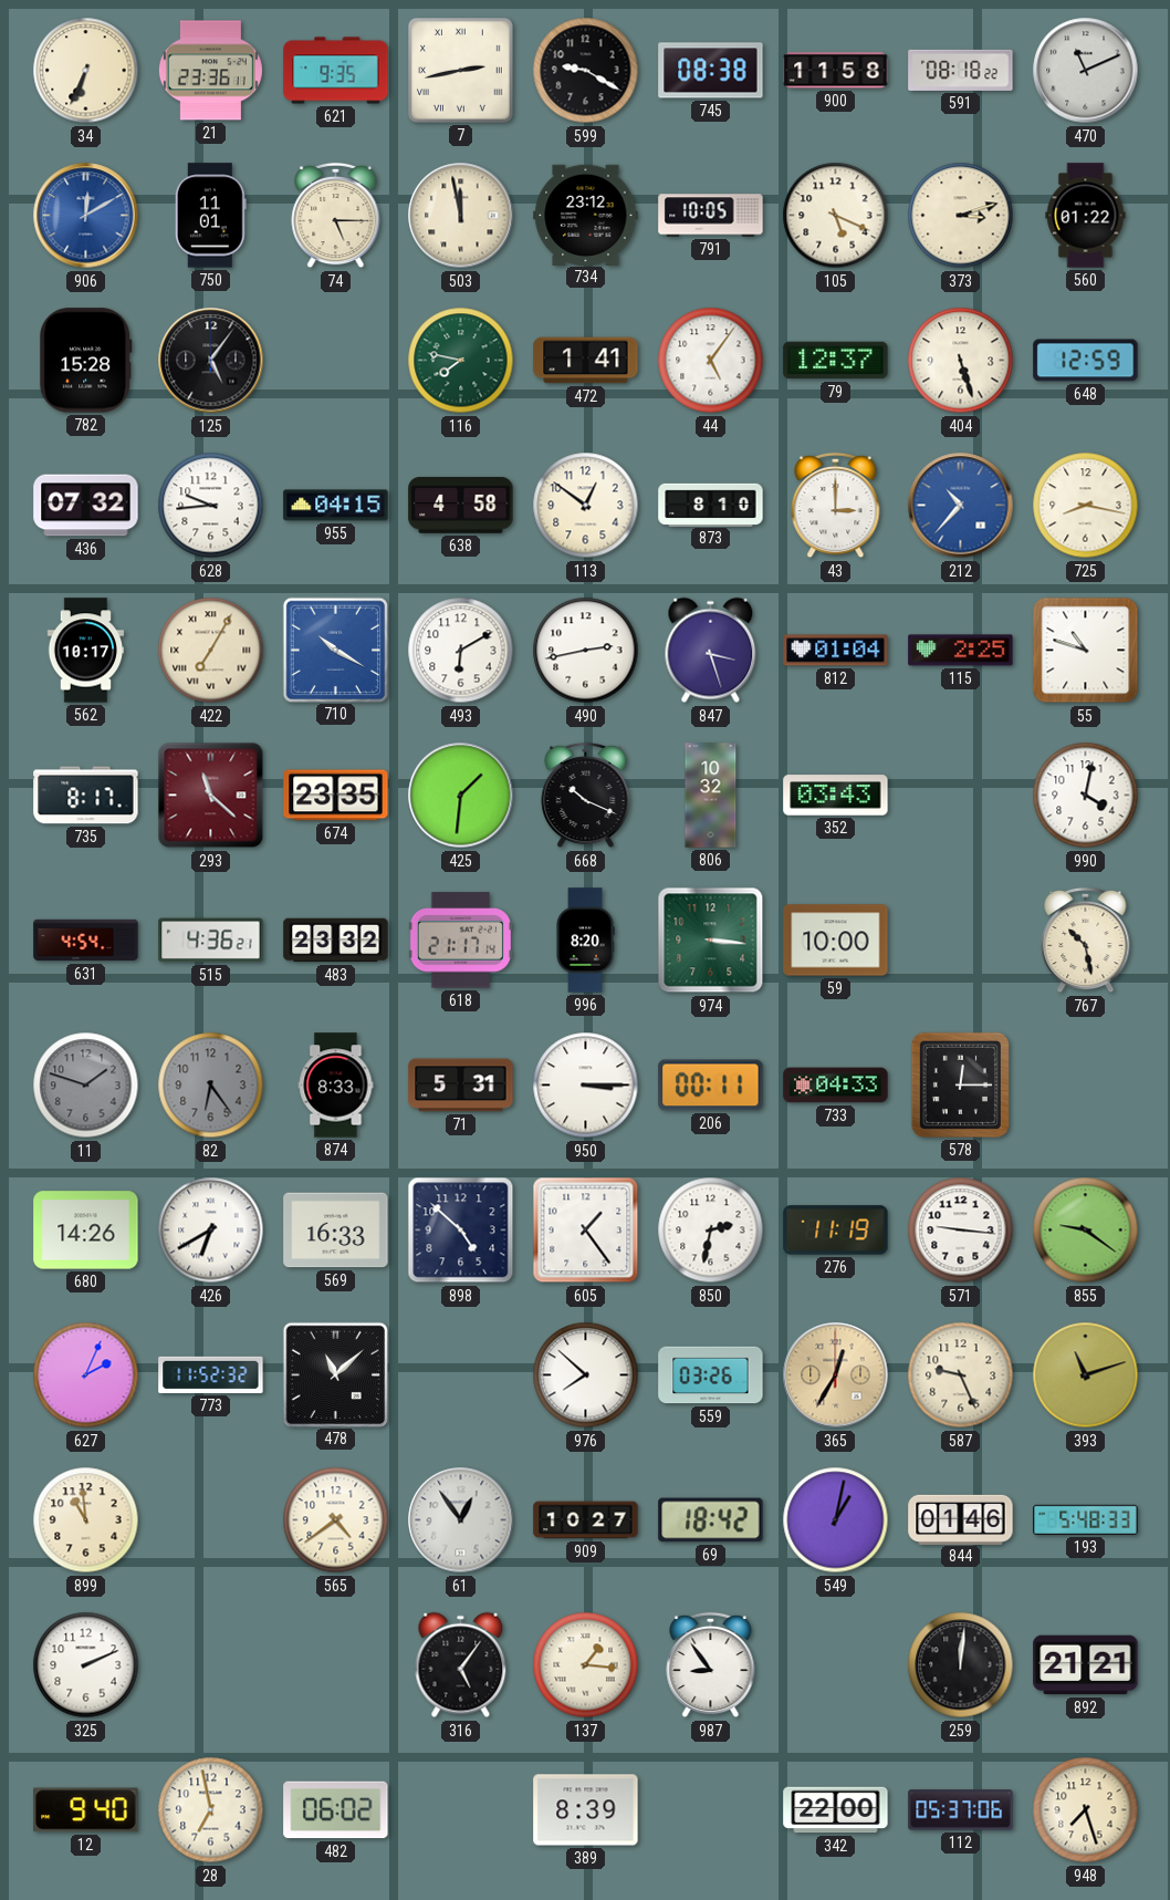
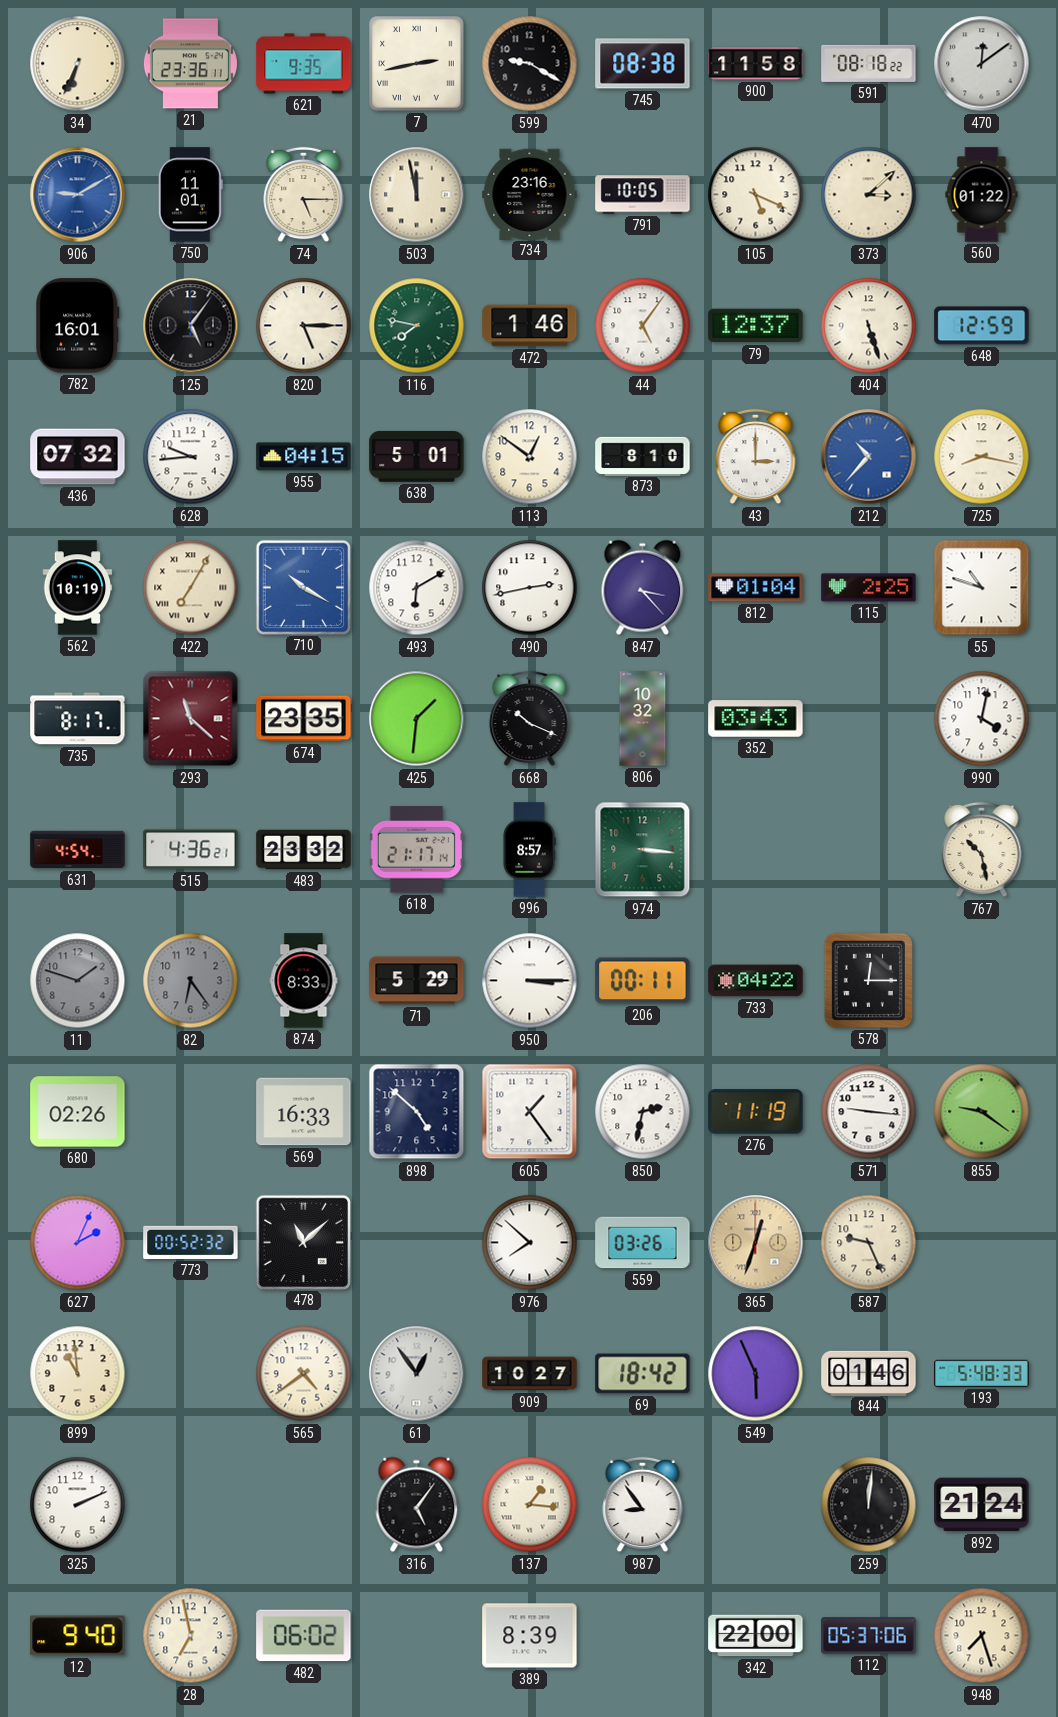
470: 11:11 -> 12:09
906: 12:10 -> 9:10
734: 23:12 -> 23:16
373: 3:12 -> 3:08
782: 15:28 -> 16:01
820: none -> 5:15
472: 1:41 -> 1:46
638: 4:58 -> 5:01
562: 10:17 -> 10:19
847: 3:27 -> 3:23
996: 8:20 -> 8:57
59: 10:00 -> none
71: 5:31 -> 5:29
733: 04:33 -> 04:22
680: 14:26 -> 02:26
426: 6:40 -> none
773: 11:52 -> 00:52
365: 12:35 -> 12:33
393: 11:12 -> none
549: 1:02 -> 5:56
892: 21:21 -> 21:24
